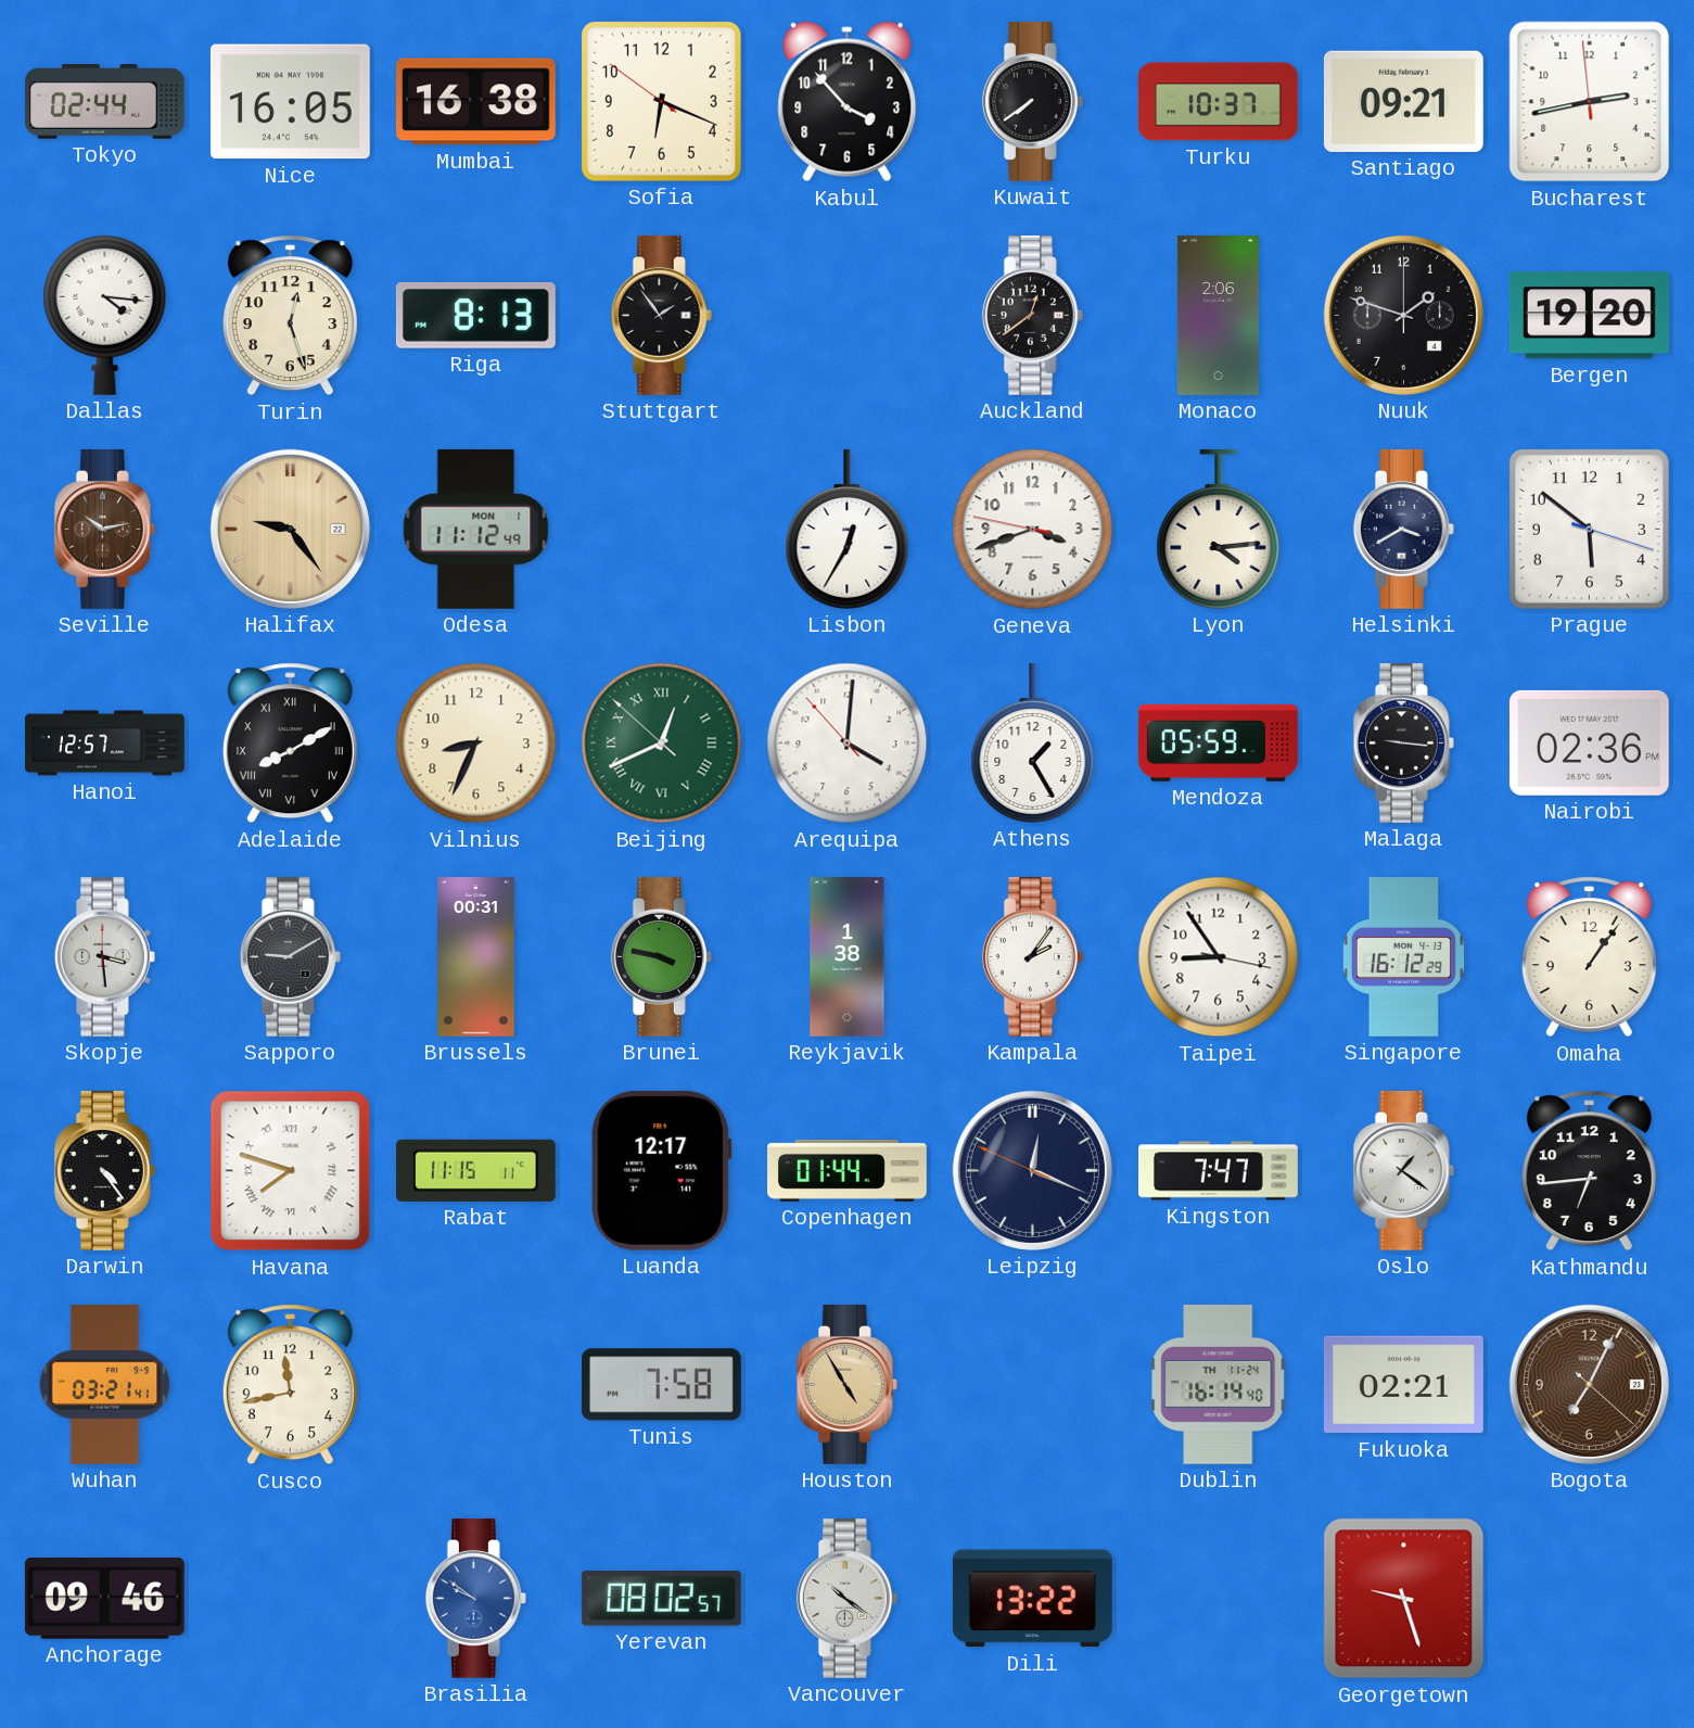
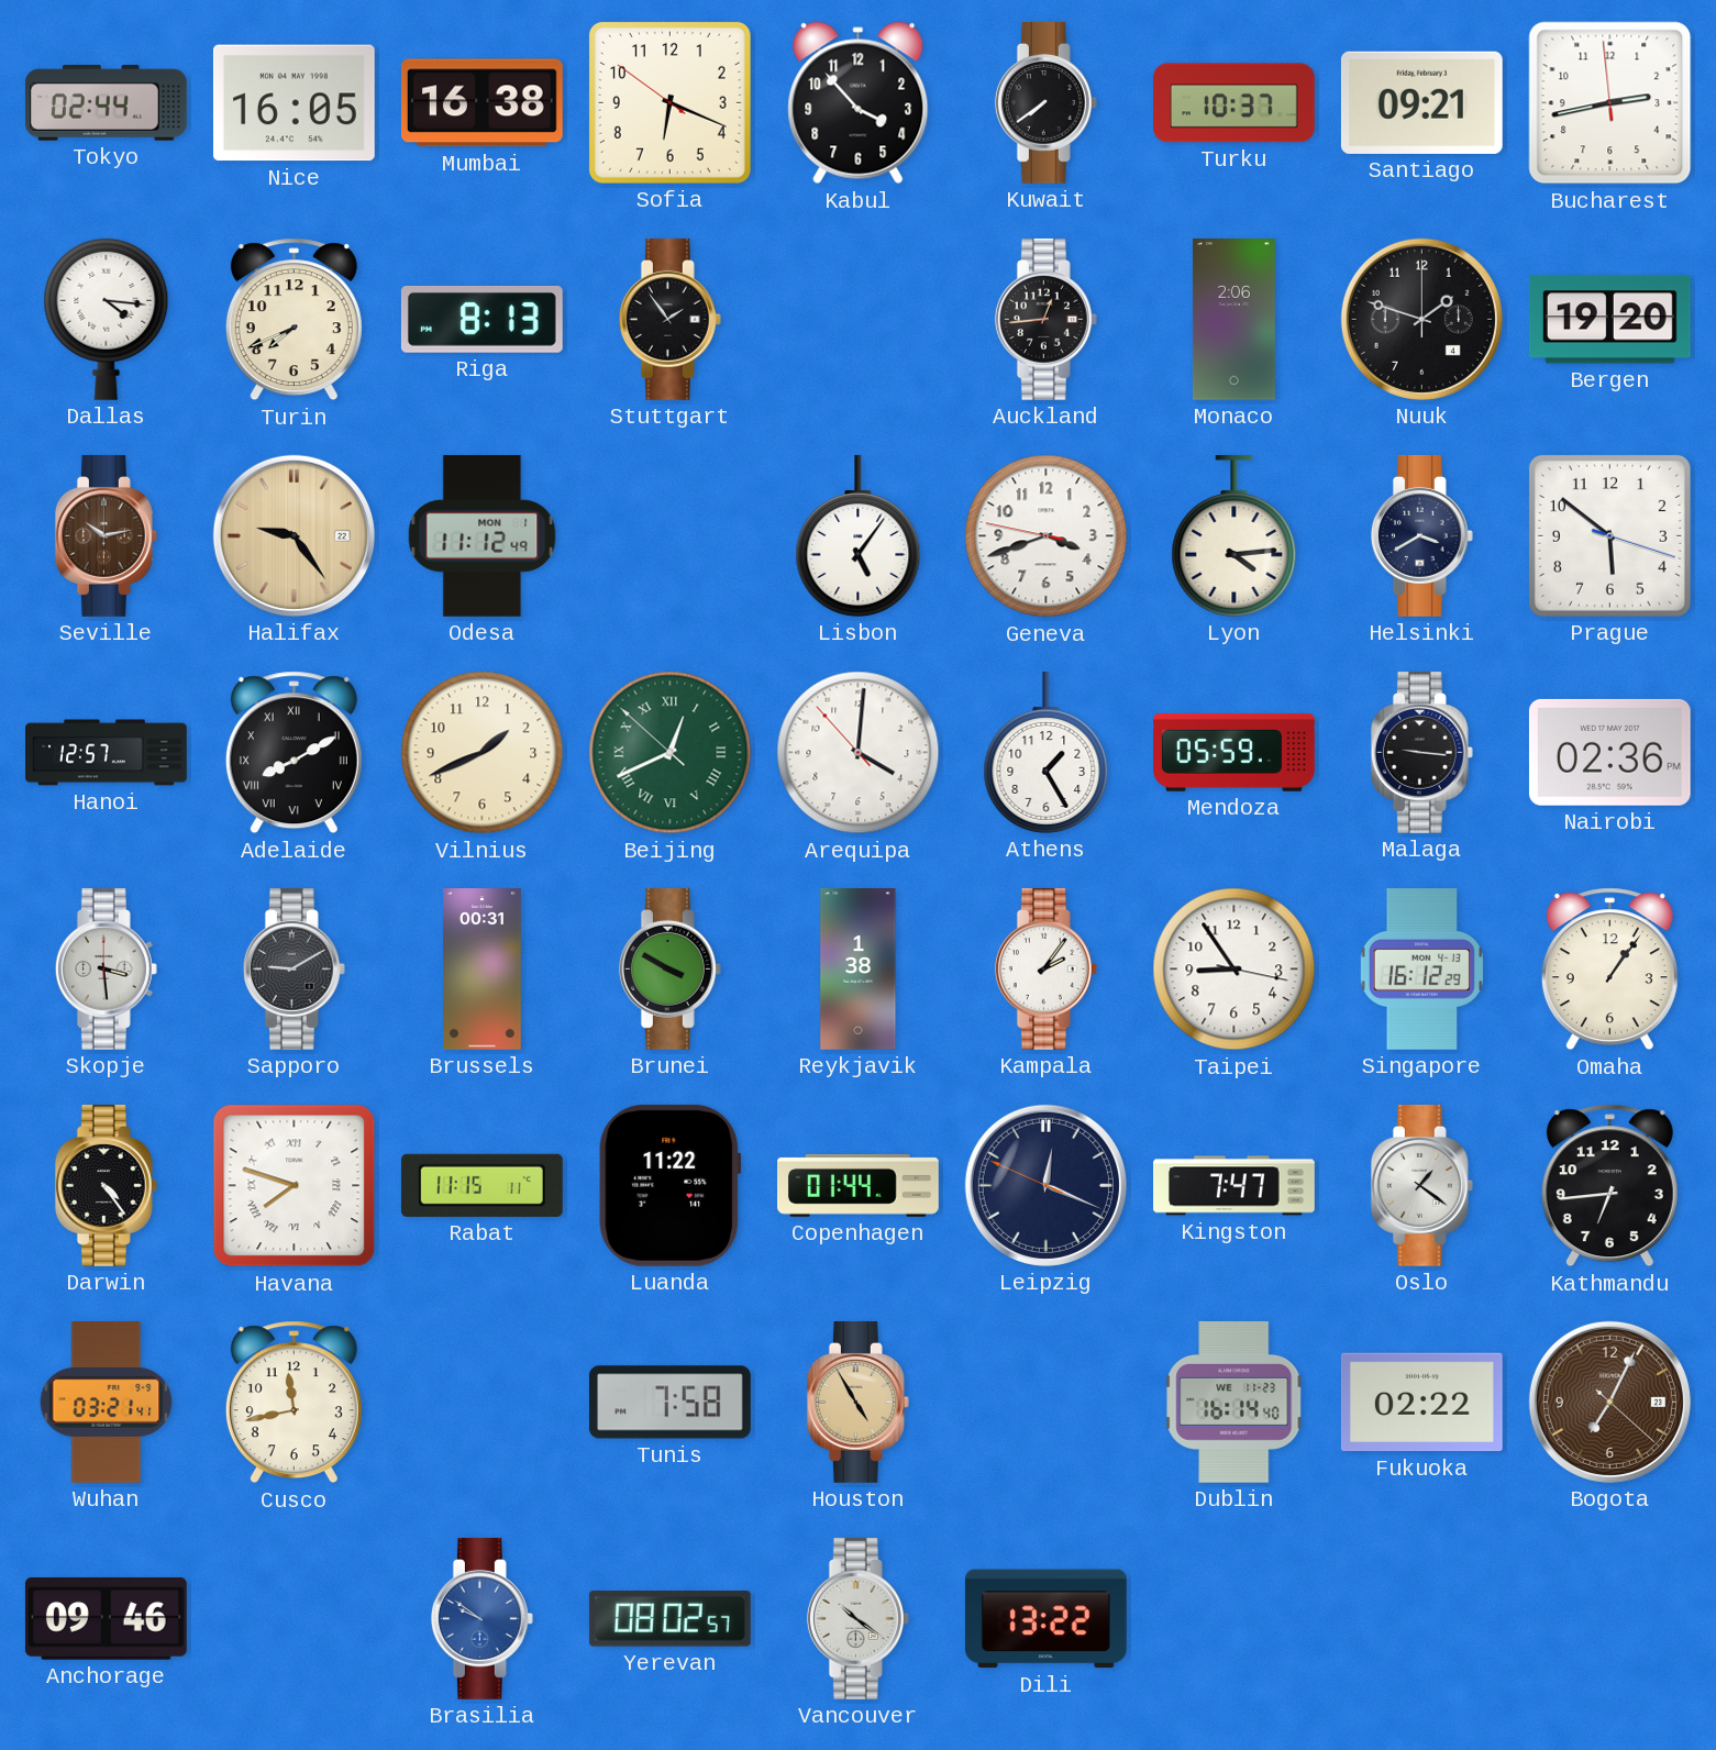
Turin: 12:27 -> 7:41
Auckland: 12:39 -> 12:44
Lisbon: 12:35 -> 5:06
Vilnius: 8:34 -> 1:41
Brunei: 3:47 -> 3:50
Luanda: 12:17 -> 11:22
Dublin date: TH 11-24 -> WE 11-23
Fukuoka: 02:21 -> 02:22
Georgetown: 9:27 -> none
